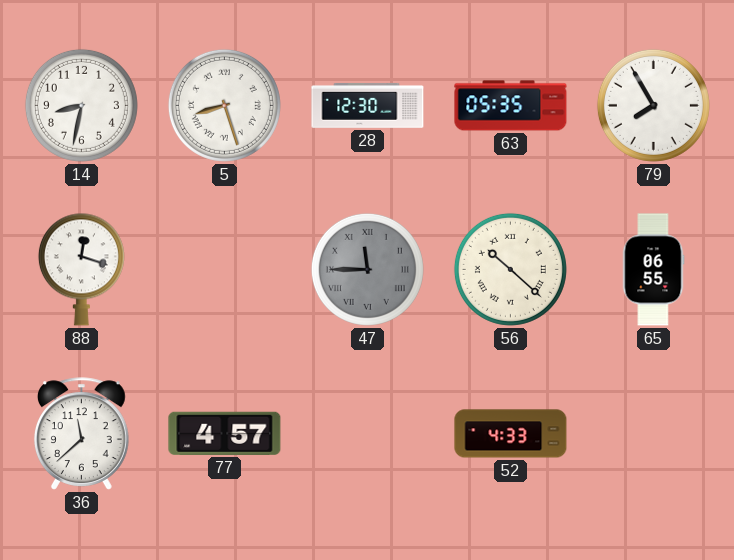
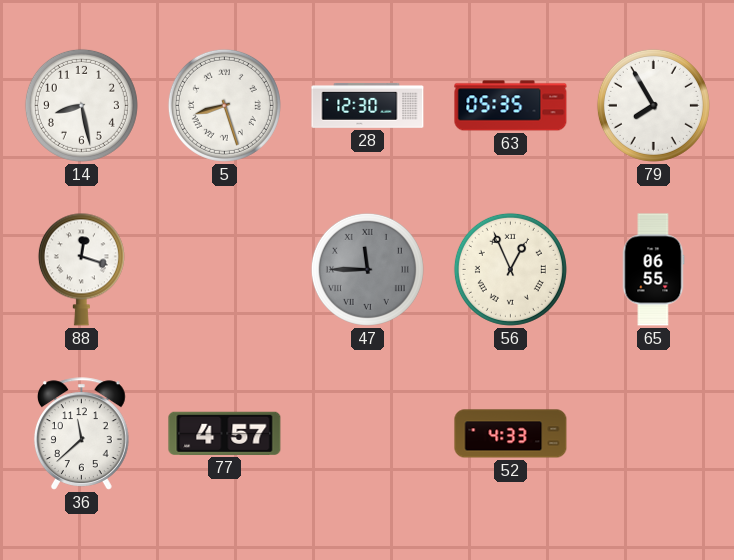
14: 8:32 -> 8:28
56: 10:22 -> 12:56
